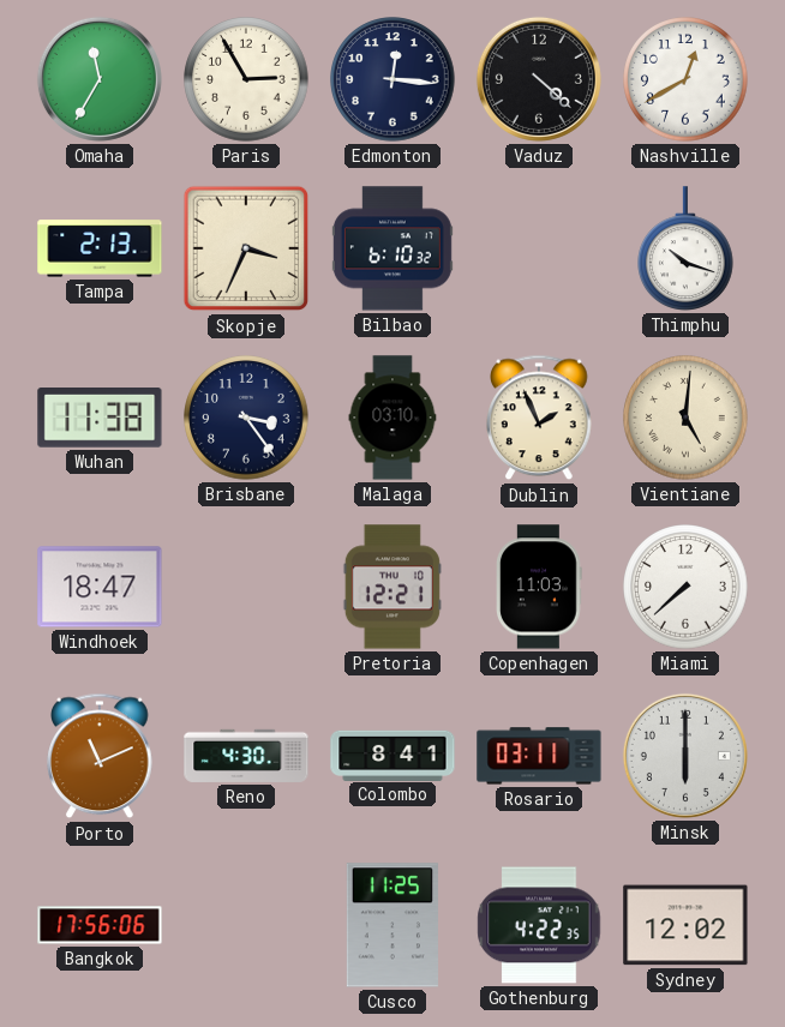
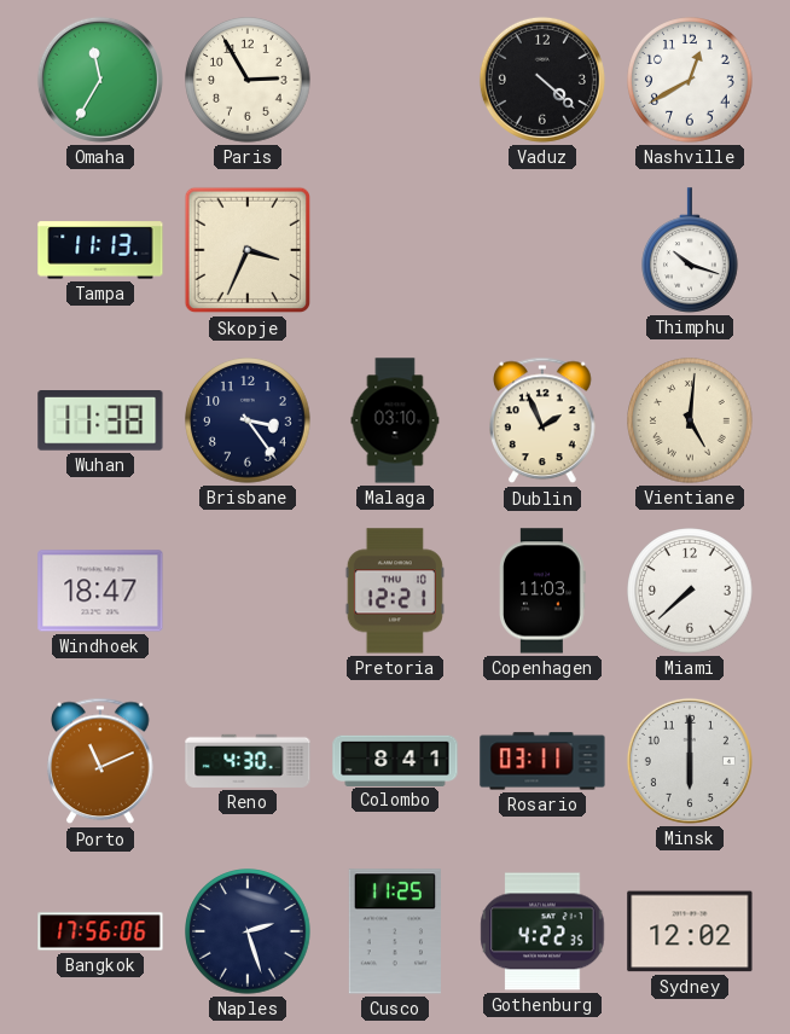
Edmonton: 12:16 -> none
Tampa: 2:13 -> 11:13
Bilbao: 6:10 -> none
Naples: none -> 2:27
